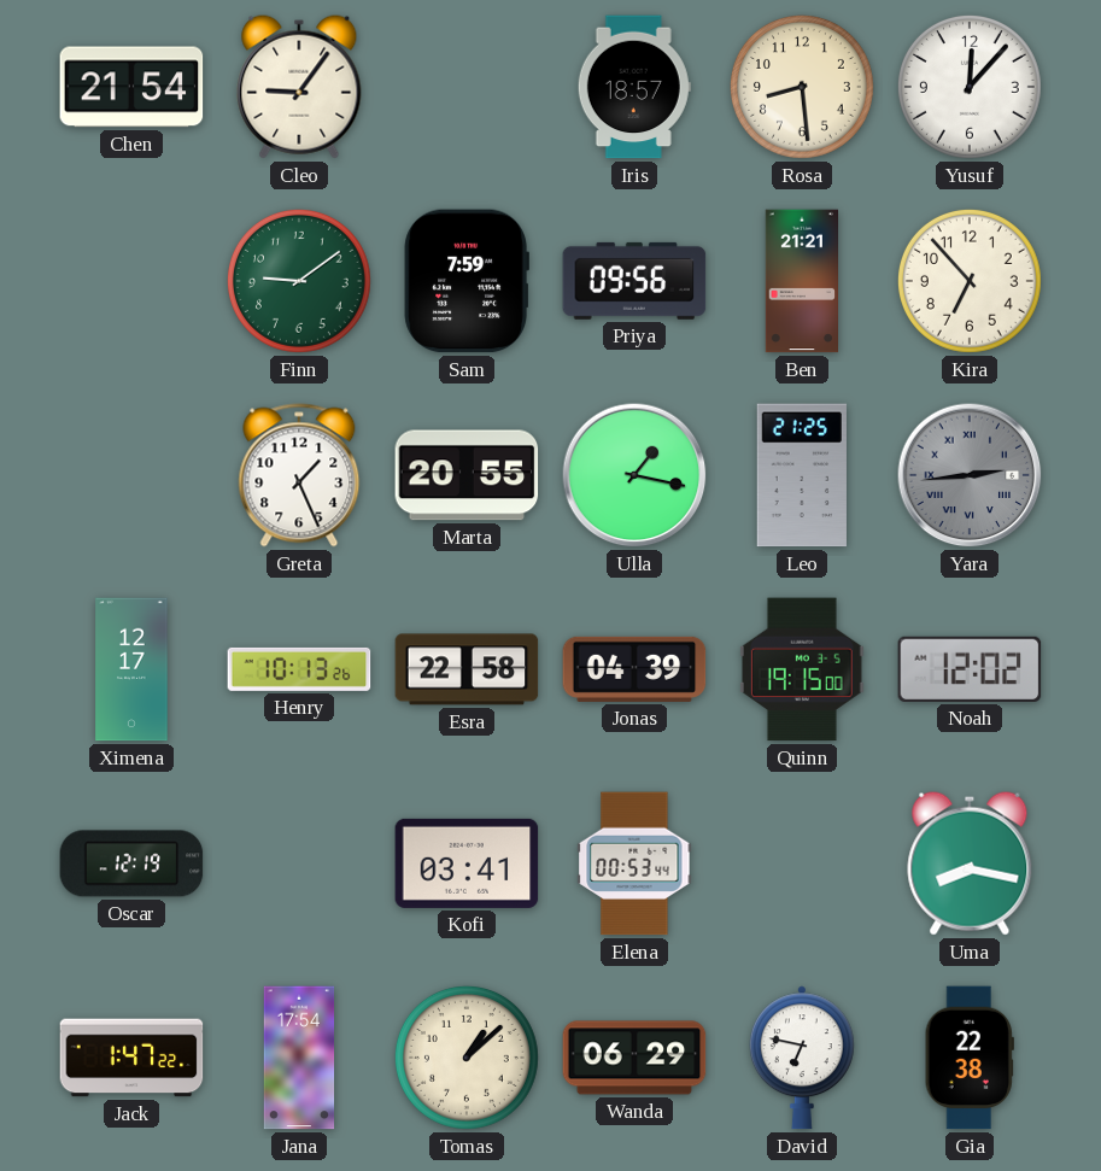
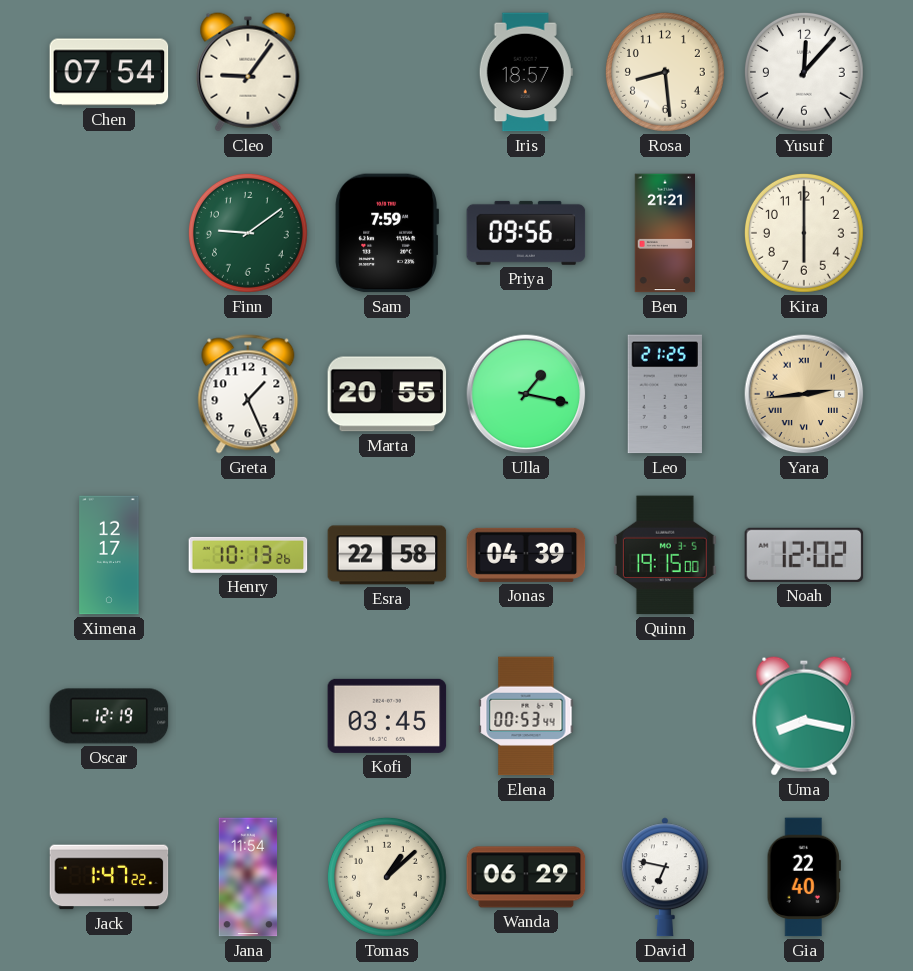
Chen: 21:54 -> 07:54
Kira: 6:53 -> 6:00
Yara dial: grey -> champagne
Kofi: 03:41 -> 03:45
Jana: 17:54 -> 11:54
Gia: 22:38 -> 22:40
